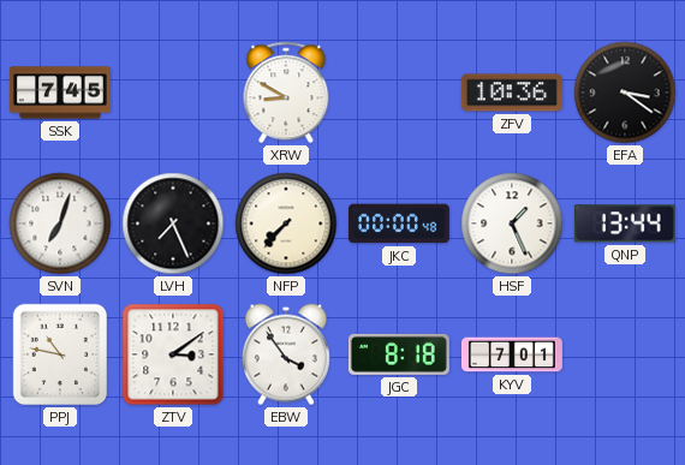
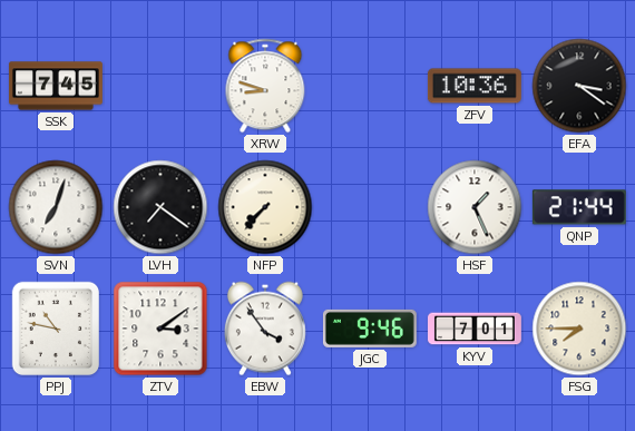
XRW: 8:50 -> 8:48
LVH: 7:26 -> 7:21
JKC: 00:00 -> none
QNP: 13:44 -> 21:44
JGC: 8:18 -> 9:46
FSG: none -> 7:45
